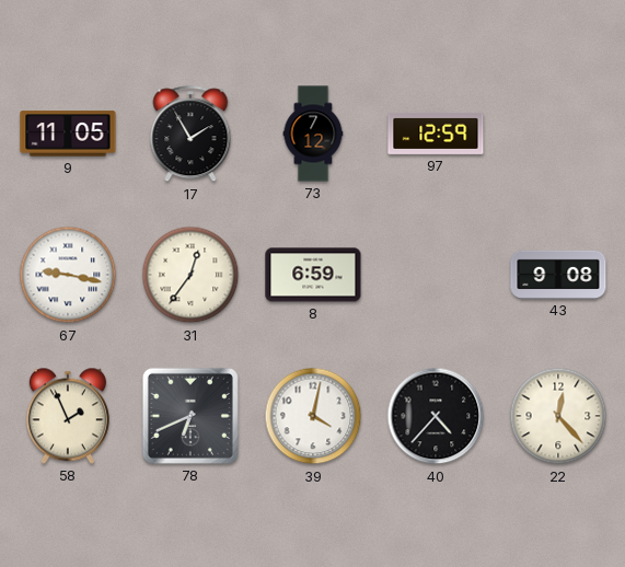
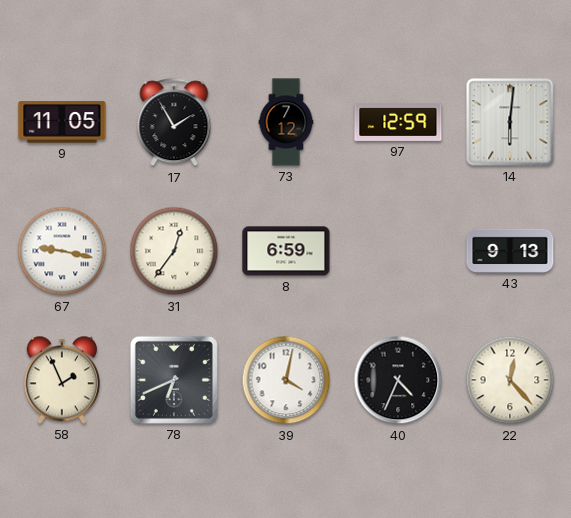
14: none -> 6:01
43: 9:08 -> 9:13
40: 4:37 -> 4:34
